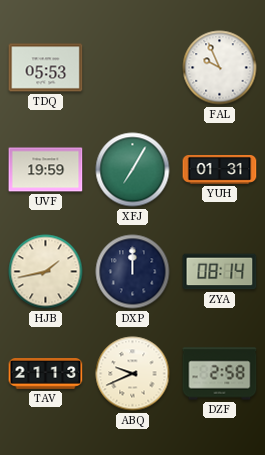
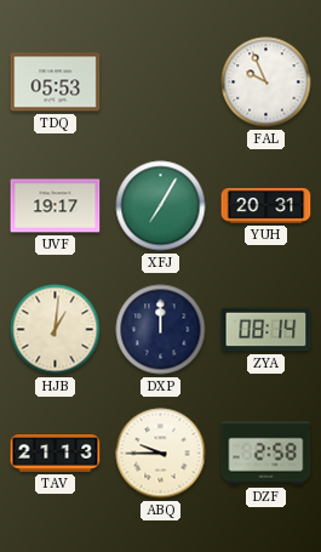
UVF: 19:59 -> 19:17
YUH: 01:31 -> 20:31
HJB: 1:43 -> 1:01
ABQ: 9:41 -> 9:45
